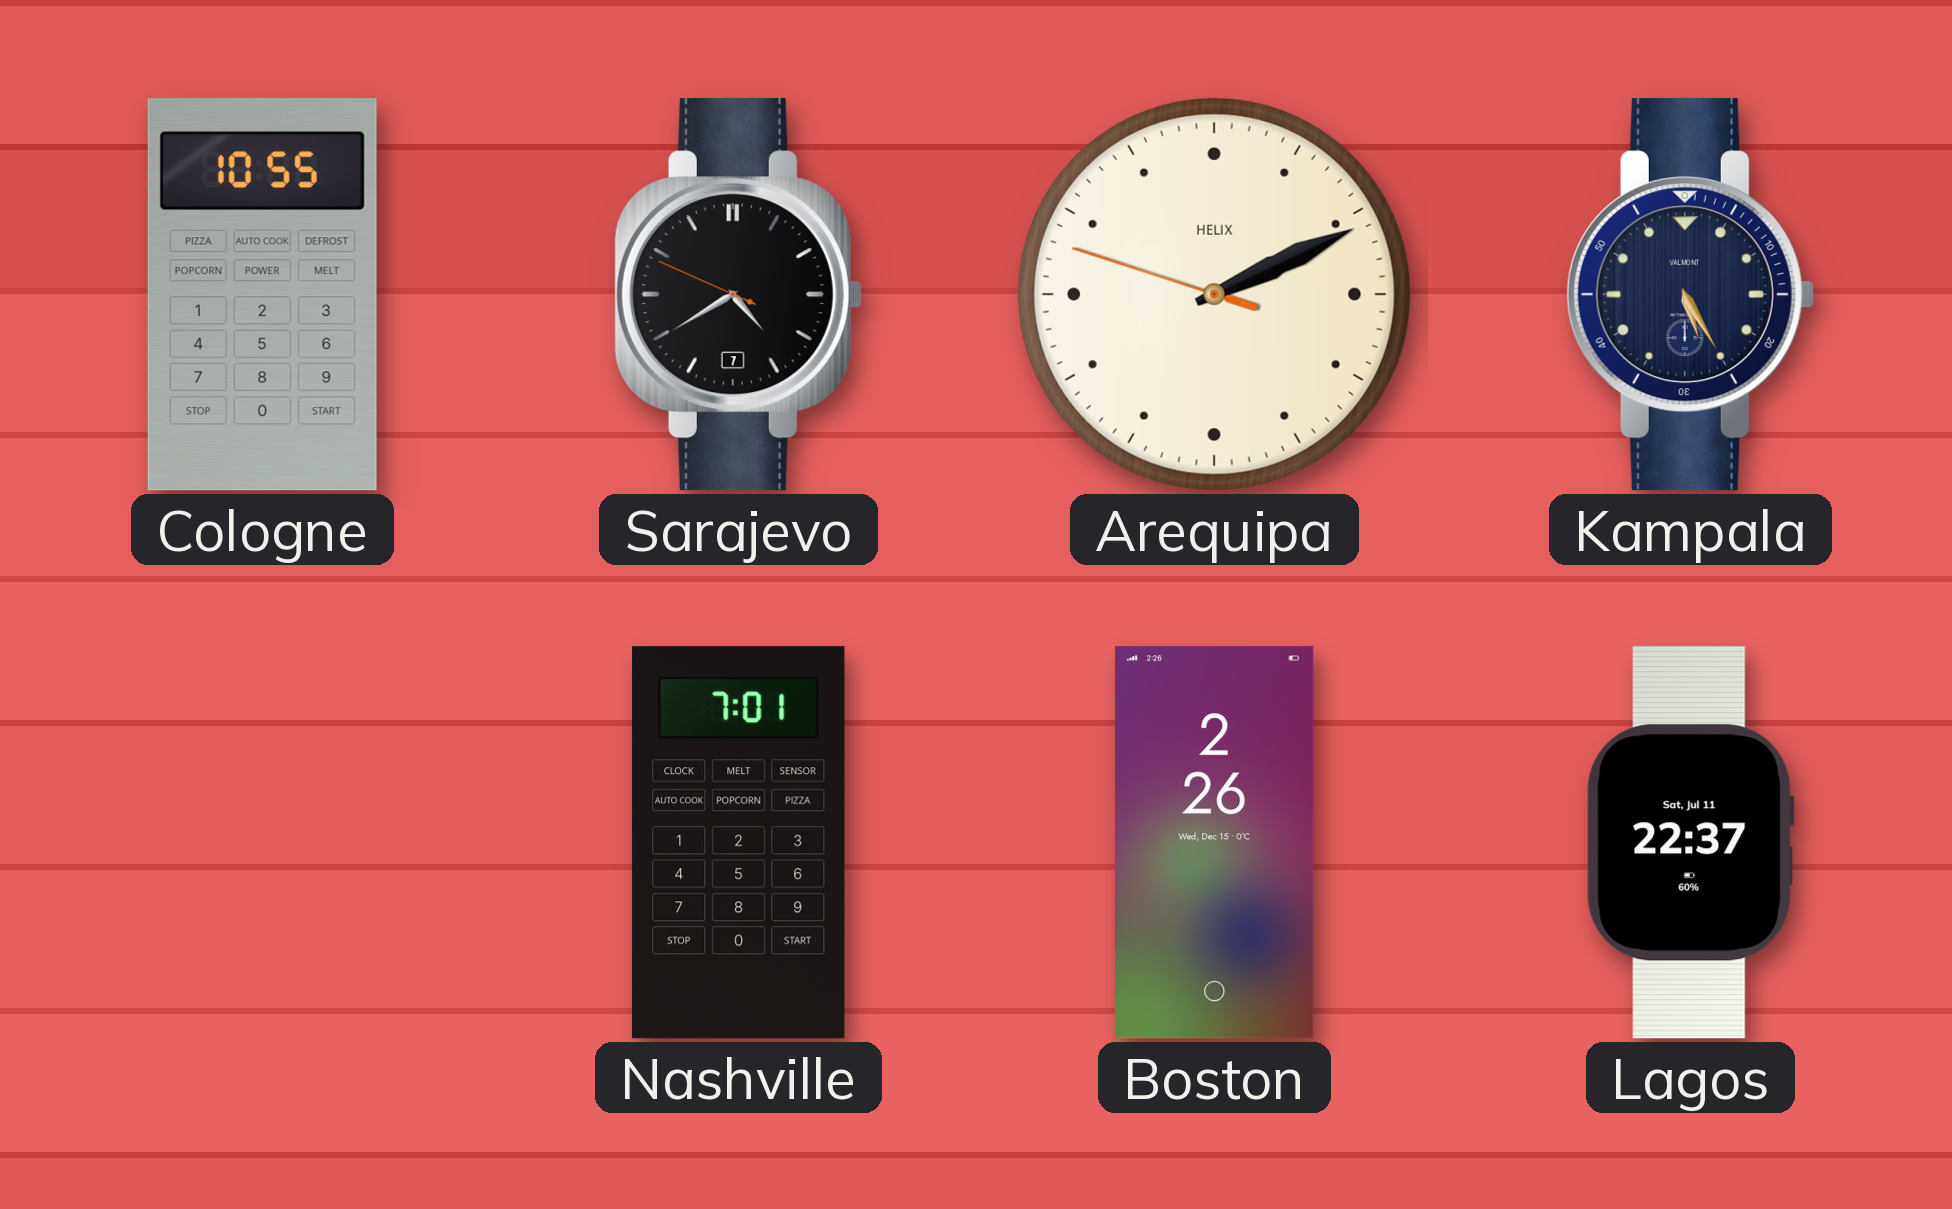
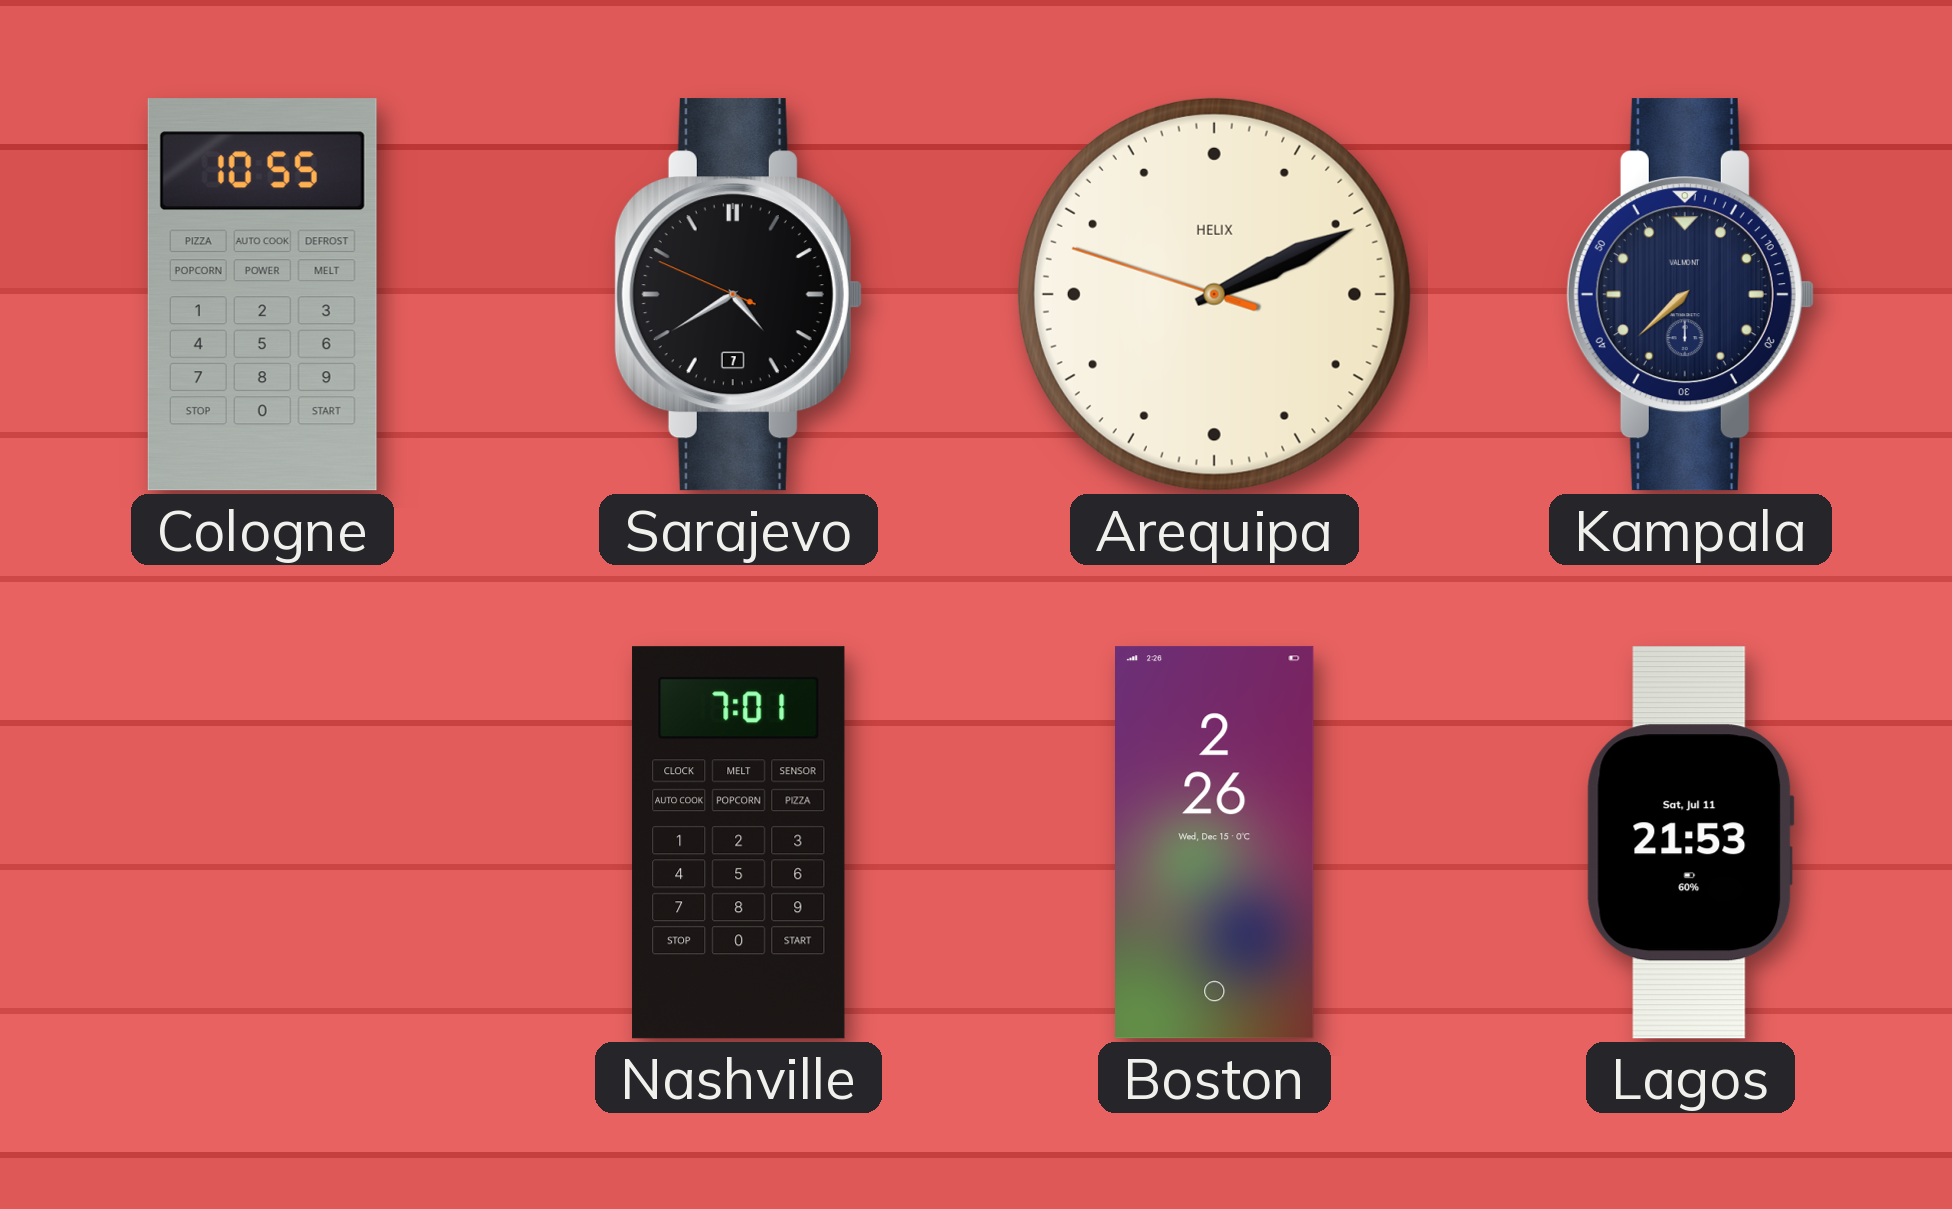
Kampala: 5:25 -> 7:38
Lagos: 22:37 -> 21:53
